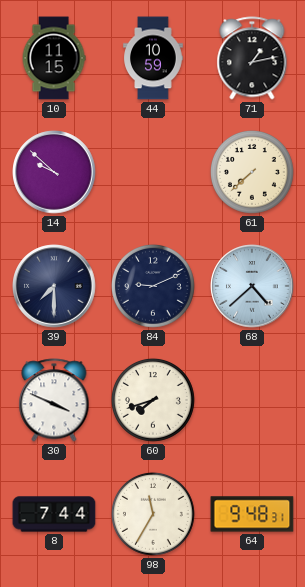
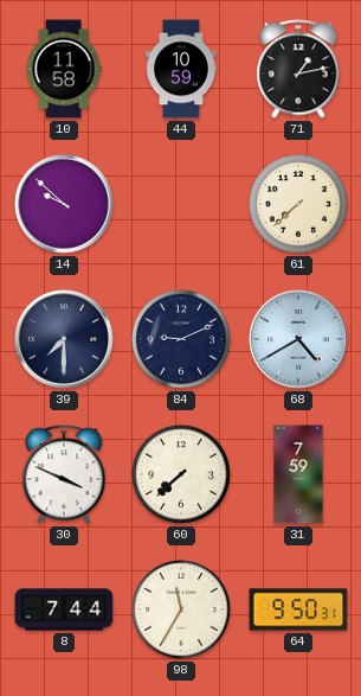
10: 11:15 -> 11:58
68: 4:38 -> 4:40
60: 7:42 -> 7:38
31: none -> 7:59
64: 9:48 -> 9:50
